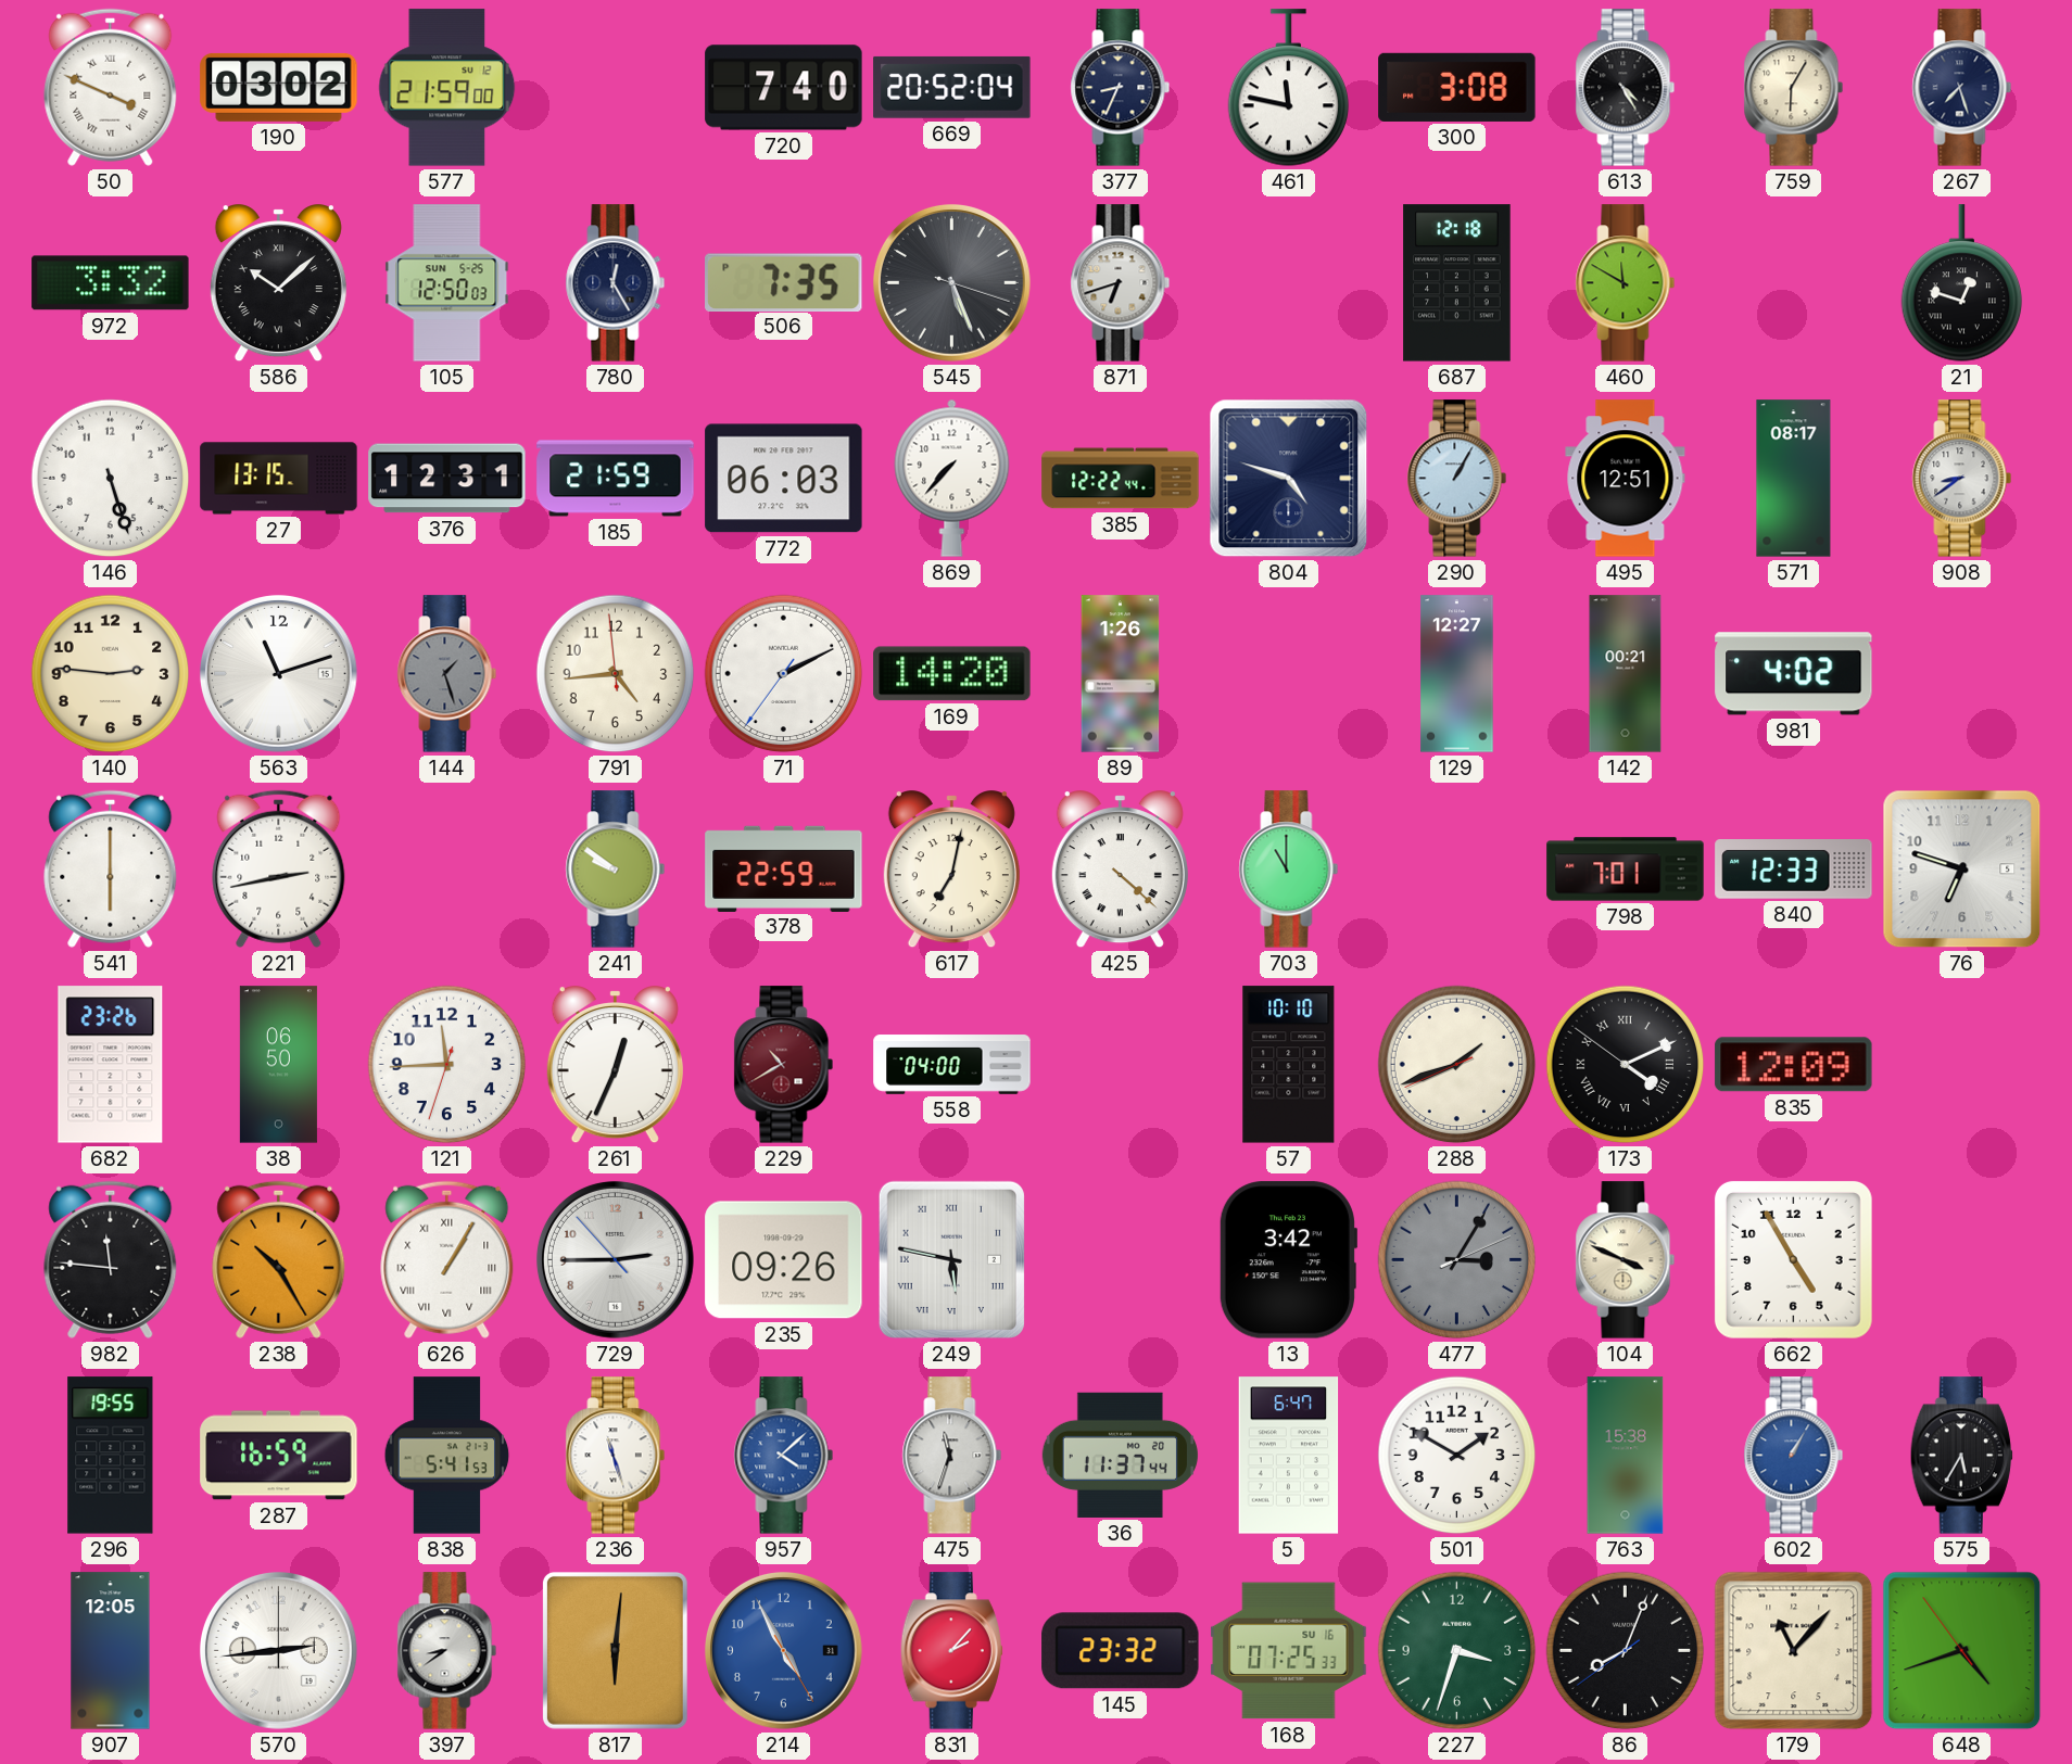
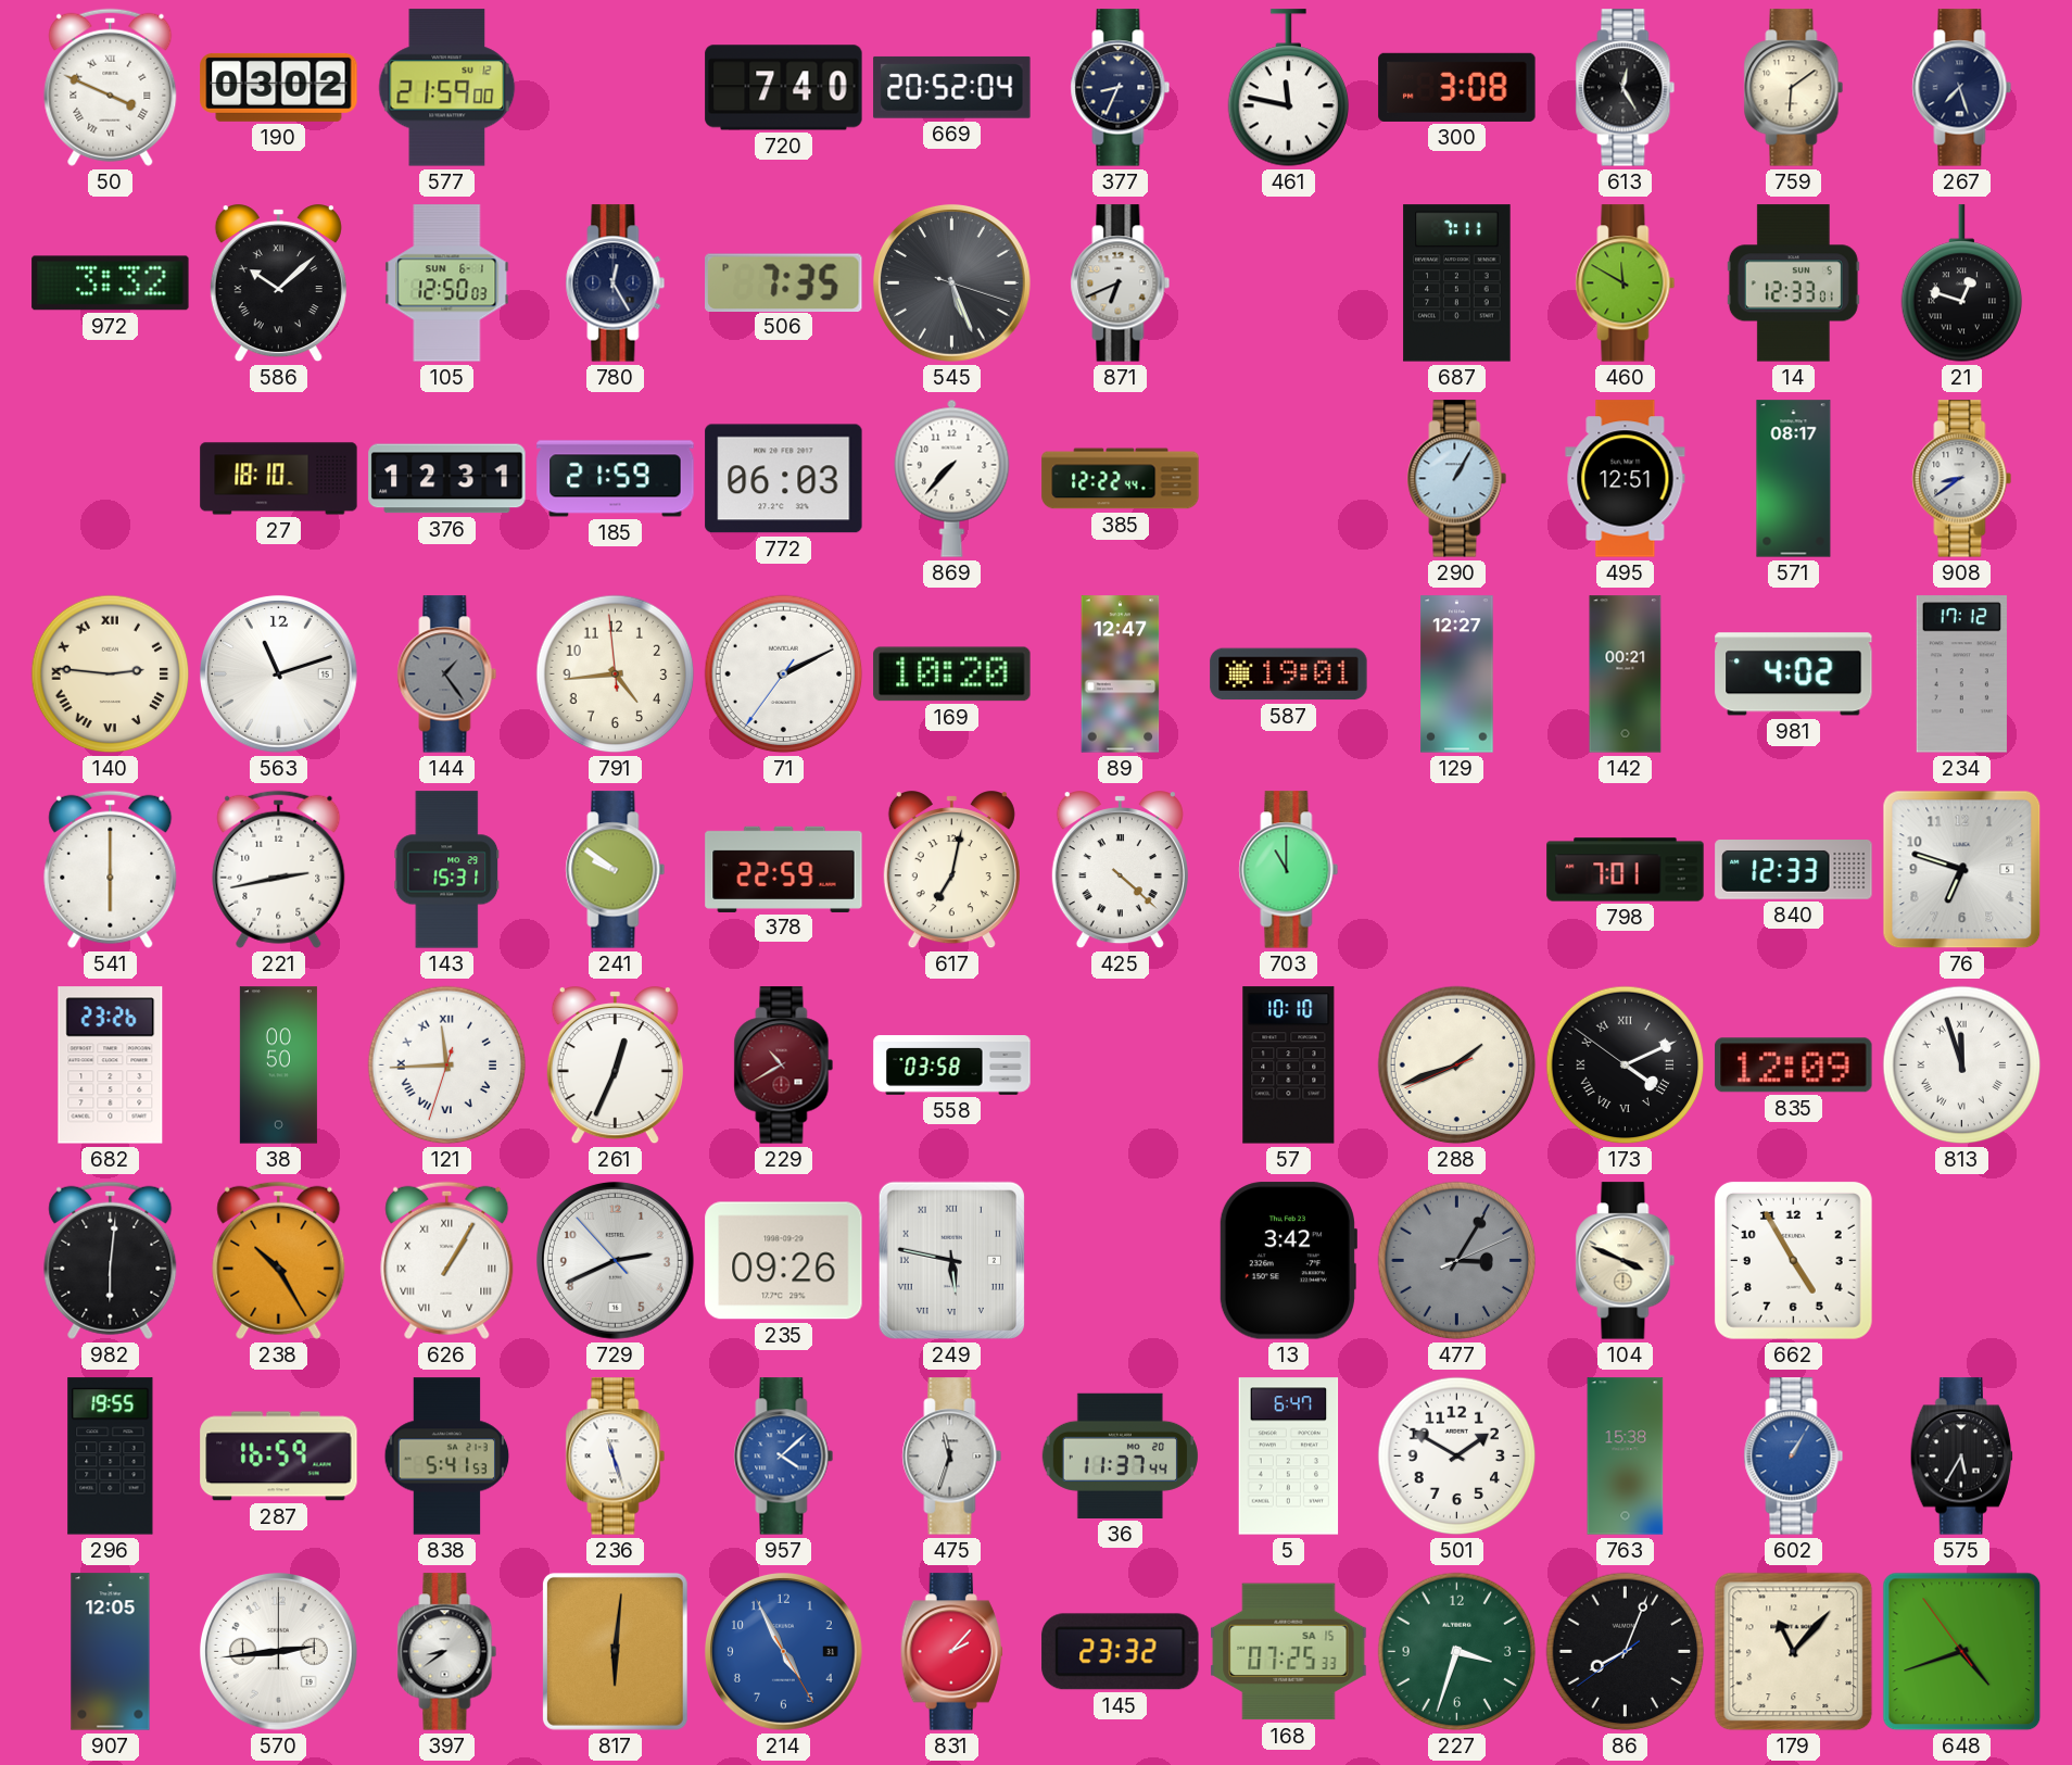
613: 4:25 -> 12:25
759: 6:05 -> 6:09
105 date: SUN 5-25 -> SUN 6-1
871: 6:42 -> 6:41
687: 12:18 -> 7:11
14: none -> 12:33
146: 5:27 -> none
27: 13:15 -> 18:10
804: 4:48 -> none
140 numerals: Arabic -> Roman
144: 1:27 -> 1:24
169: 14:20 -> 10:20
89: 1:26 -> 12:47
587: none -> 19:01
234: none -> 17:12
143: none -> 15:31
38: 06:50 -> 00:50
121 numerals: Arabic -> Roman
558: 04:00 -> 03:58
813: none -> 11:57
982: 11:46 -> 6:01
729: 2:44 -> 2:40
168 date: SU 16 -> SA 15
